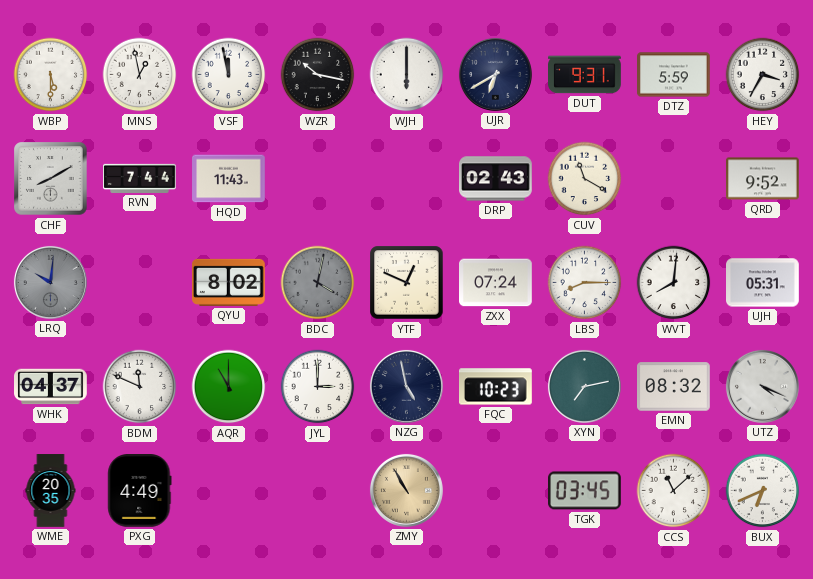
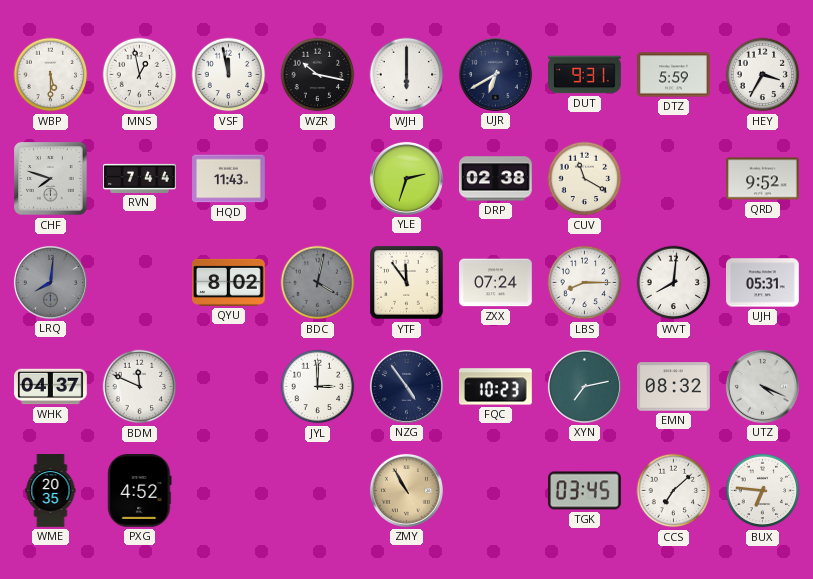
CHF: 8:10 -> 7:48
YLE: none -> 2:33
DRP: 02:43 -> 02:38
LRQ: 10:01 -> 8:01
YTF: 12:49 -> 11:54
AQR: 11:00 -> none
NZG: 4:58 -> 4:54
PXG: 4:49 -> 4:52
CCS: 11:08 -> 7:08
BUX: 6:41 -> 6:46
